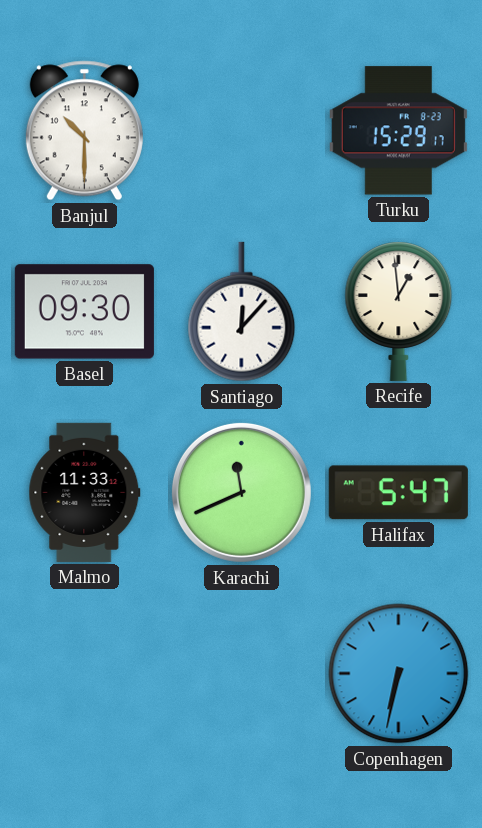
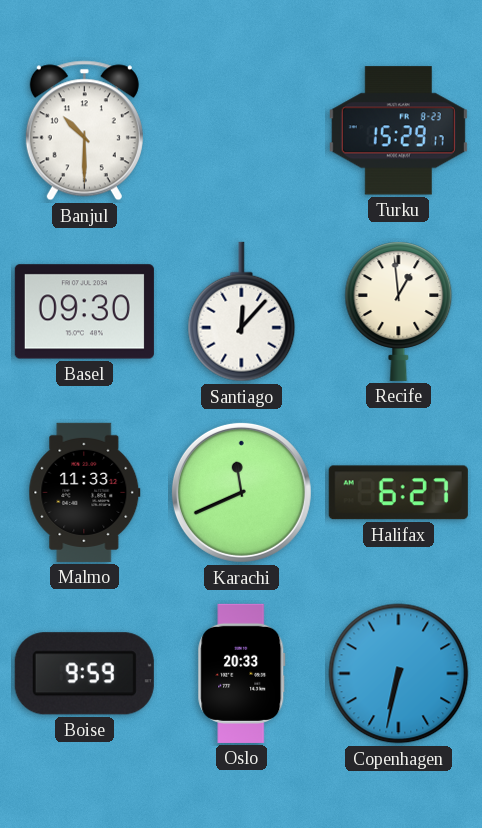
Halifax: 5:47 -> 6:27
Boise: none -> 9:59
Oslo: none -> 20:33
